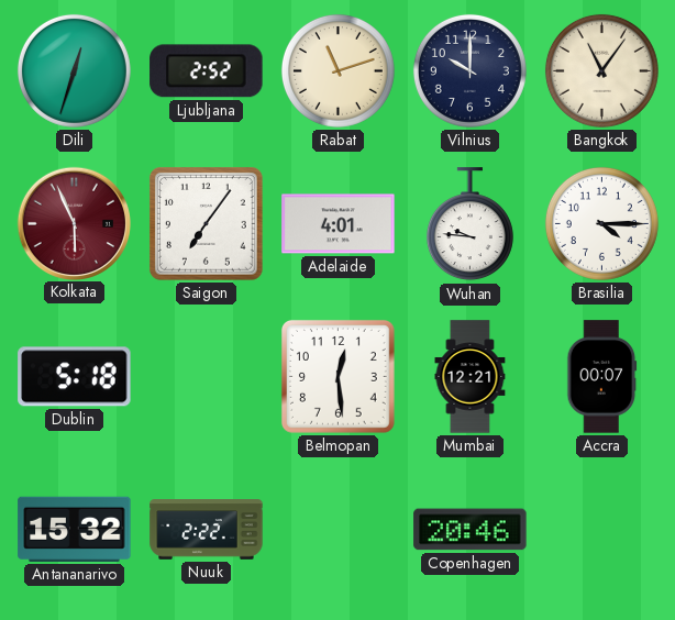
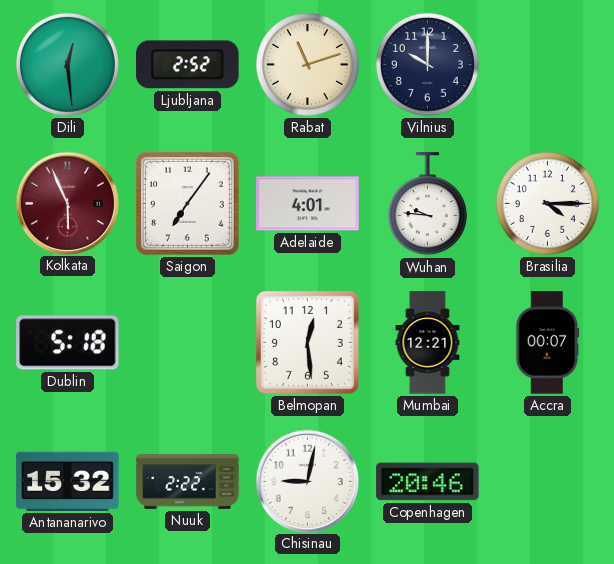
Dili: 12:33 -> 12:29
Bangkok: 11:06 -> none
Chisinau: none -> 9:02
